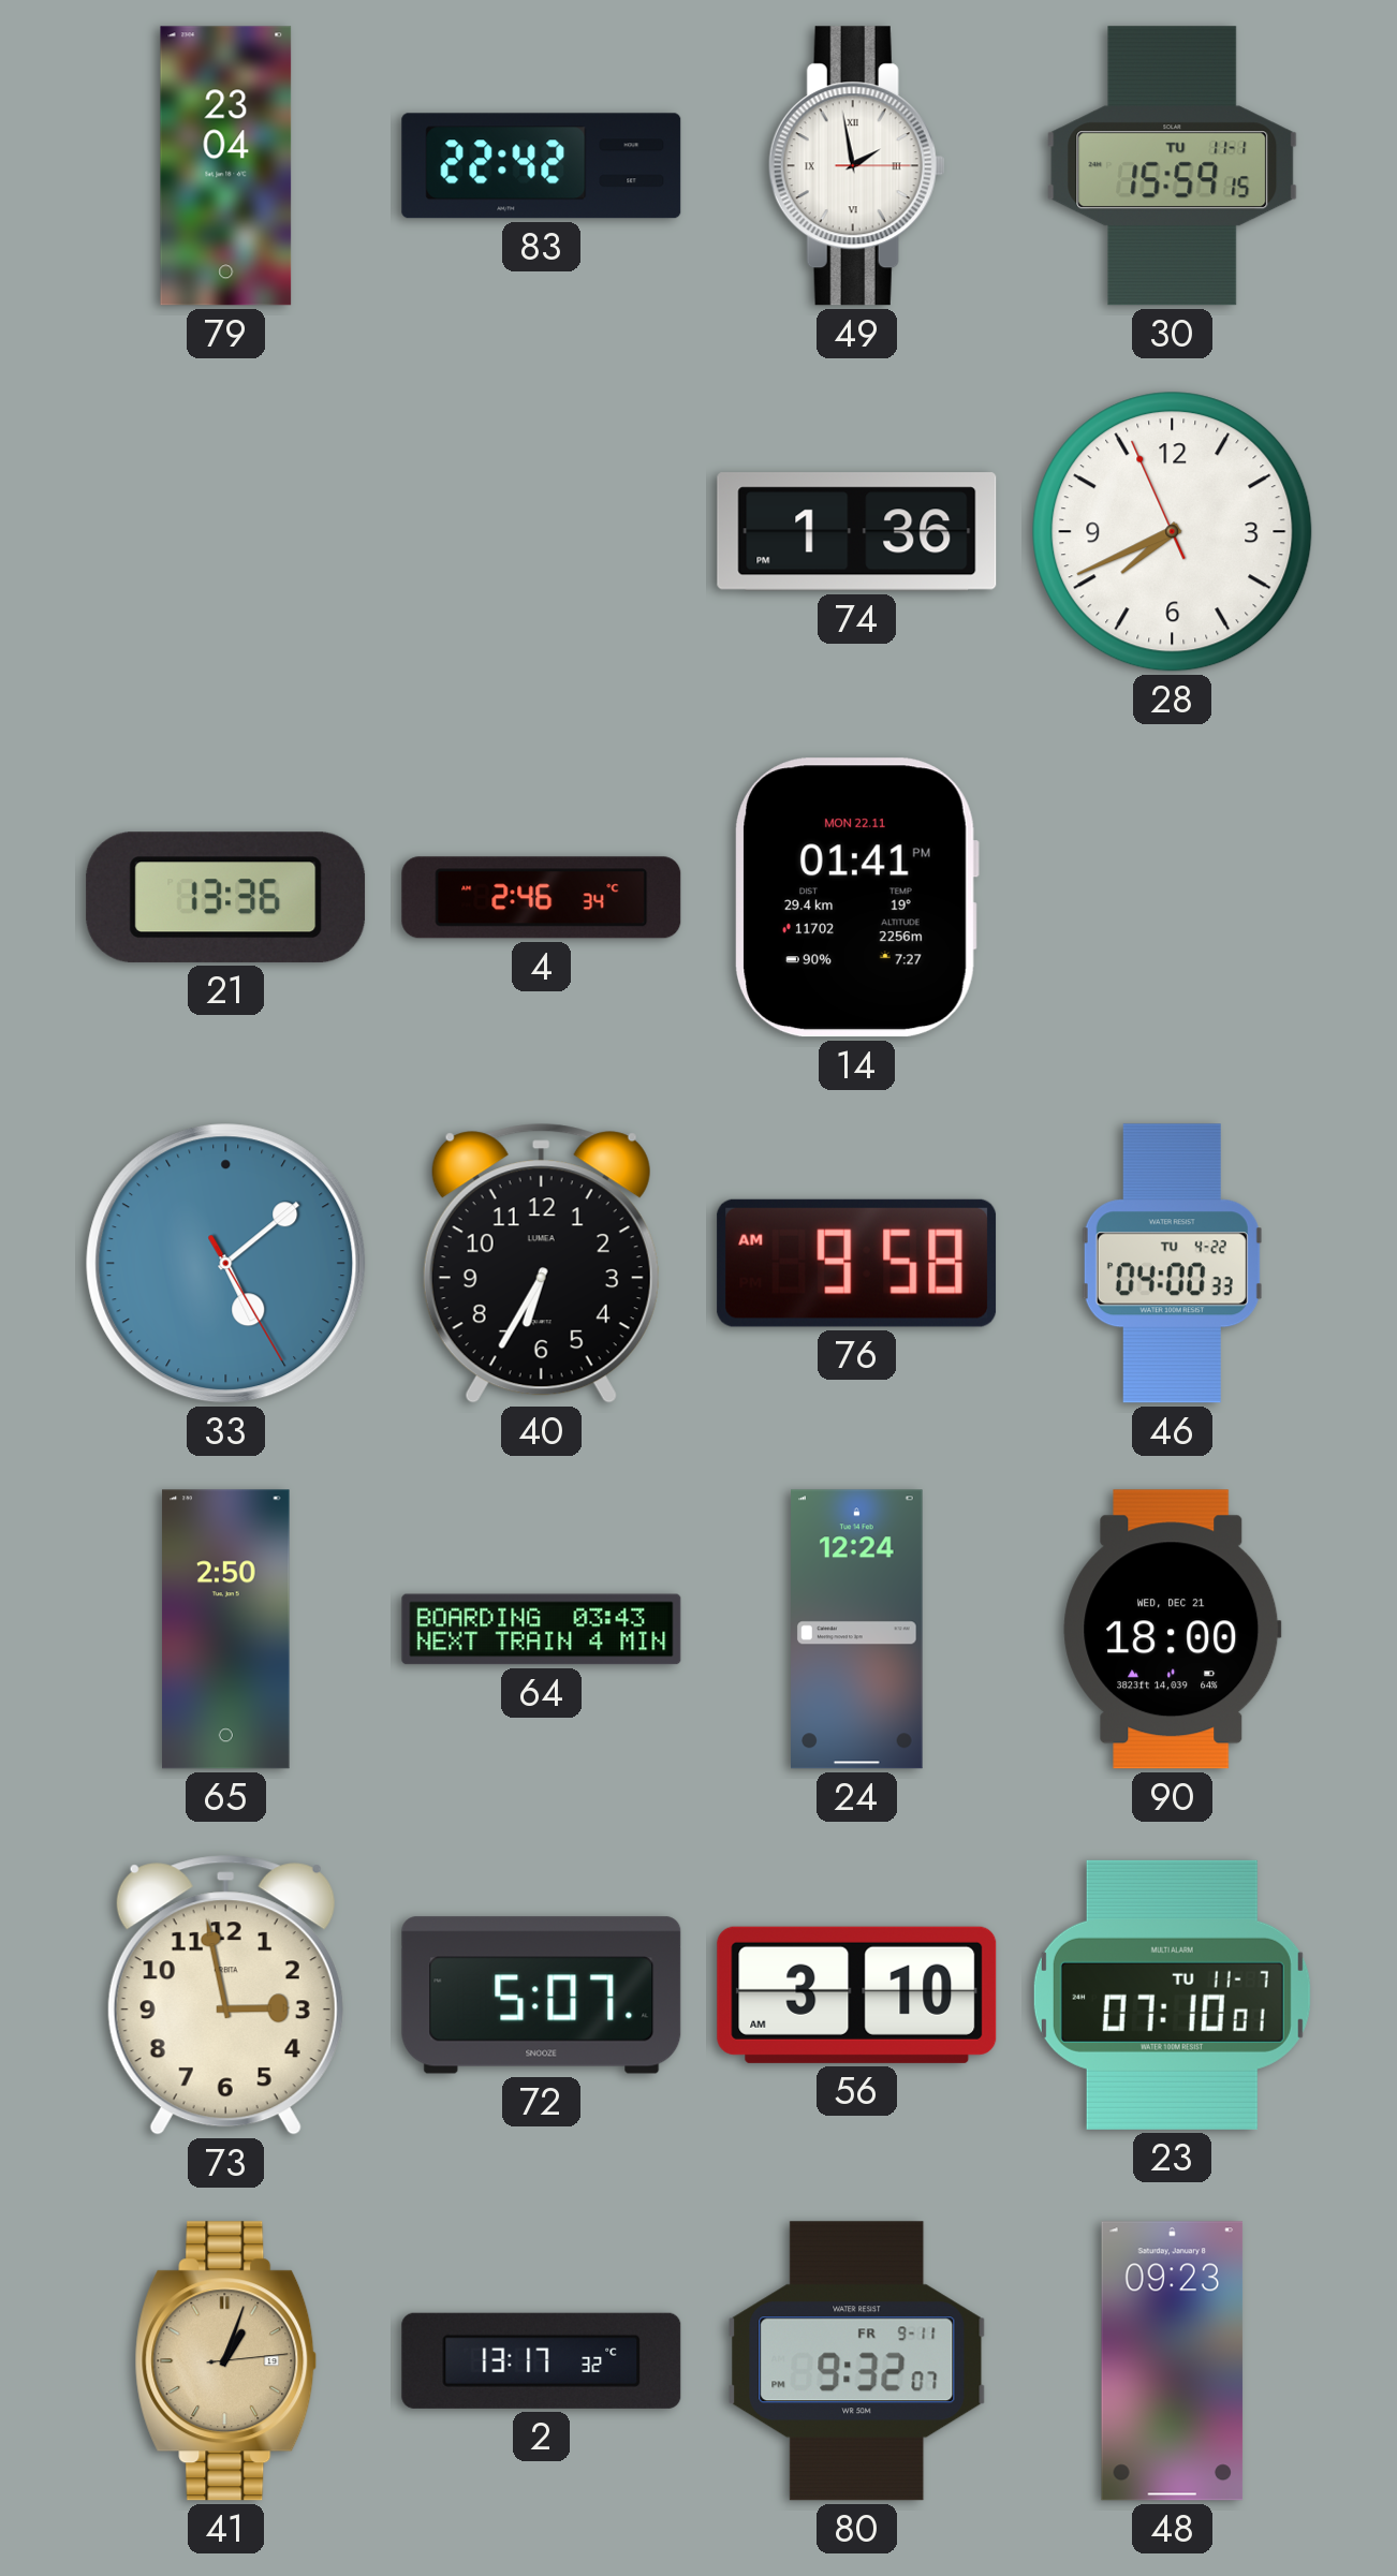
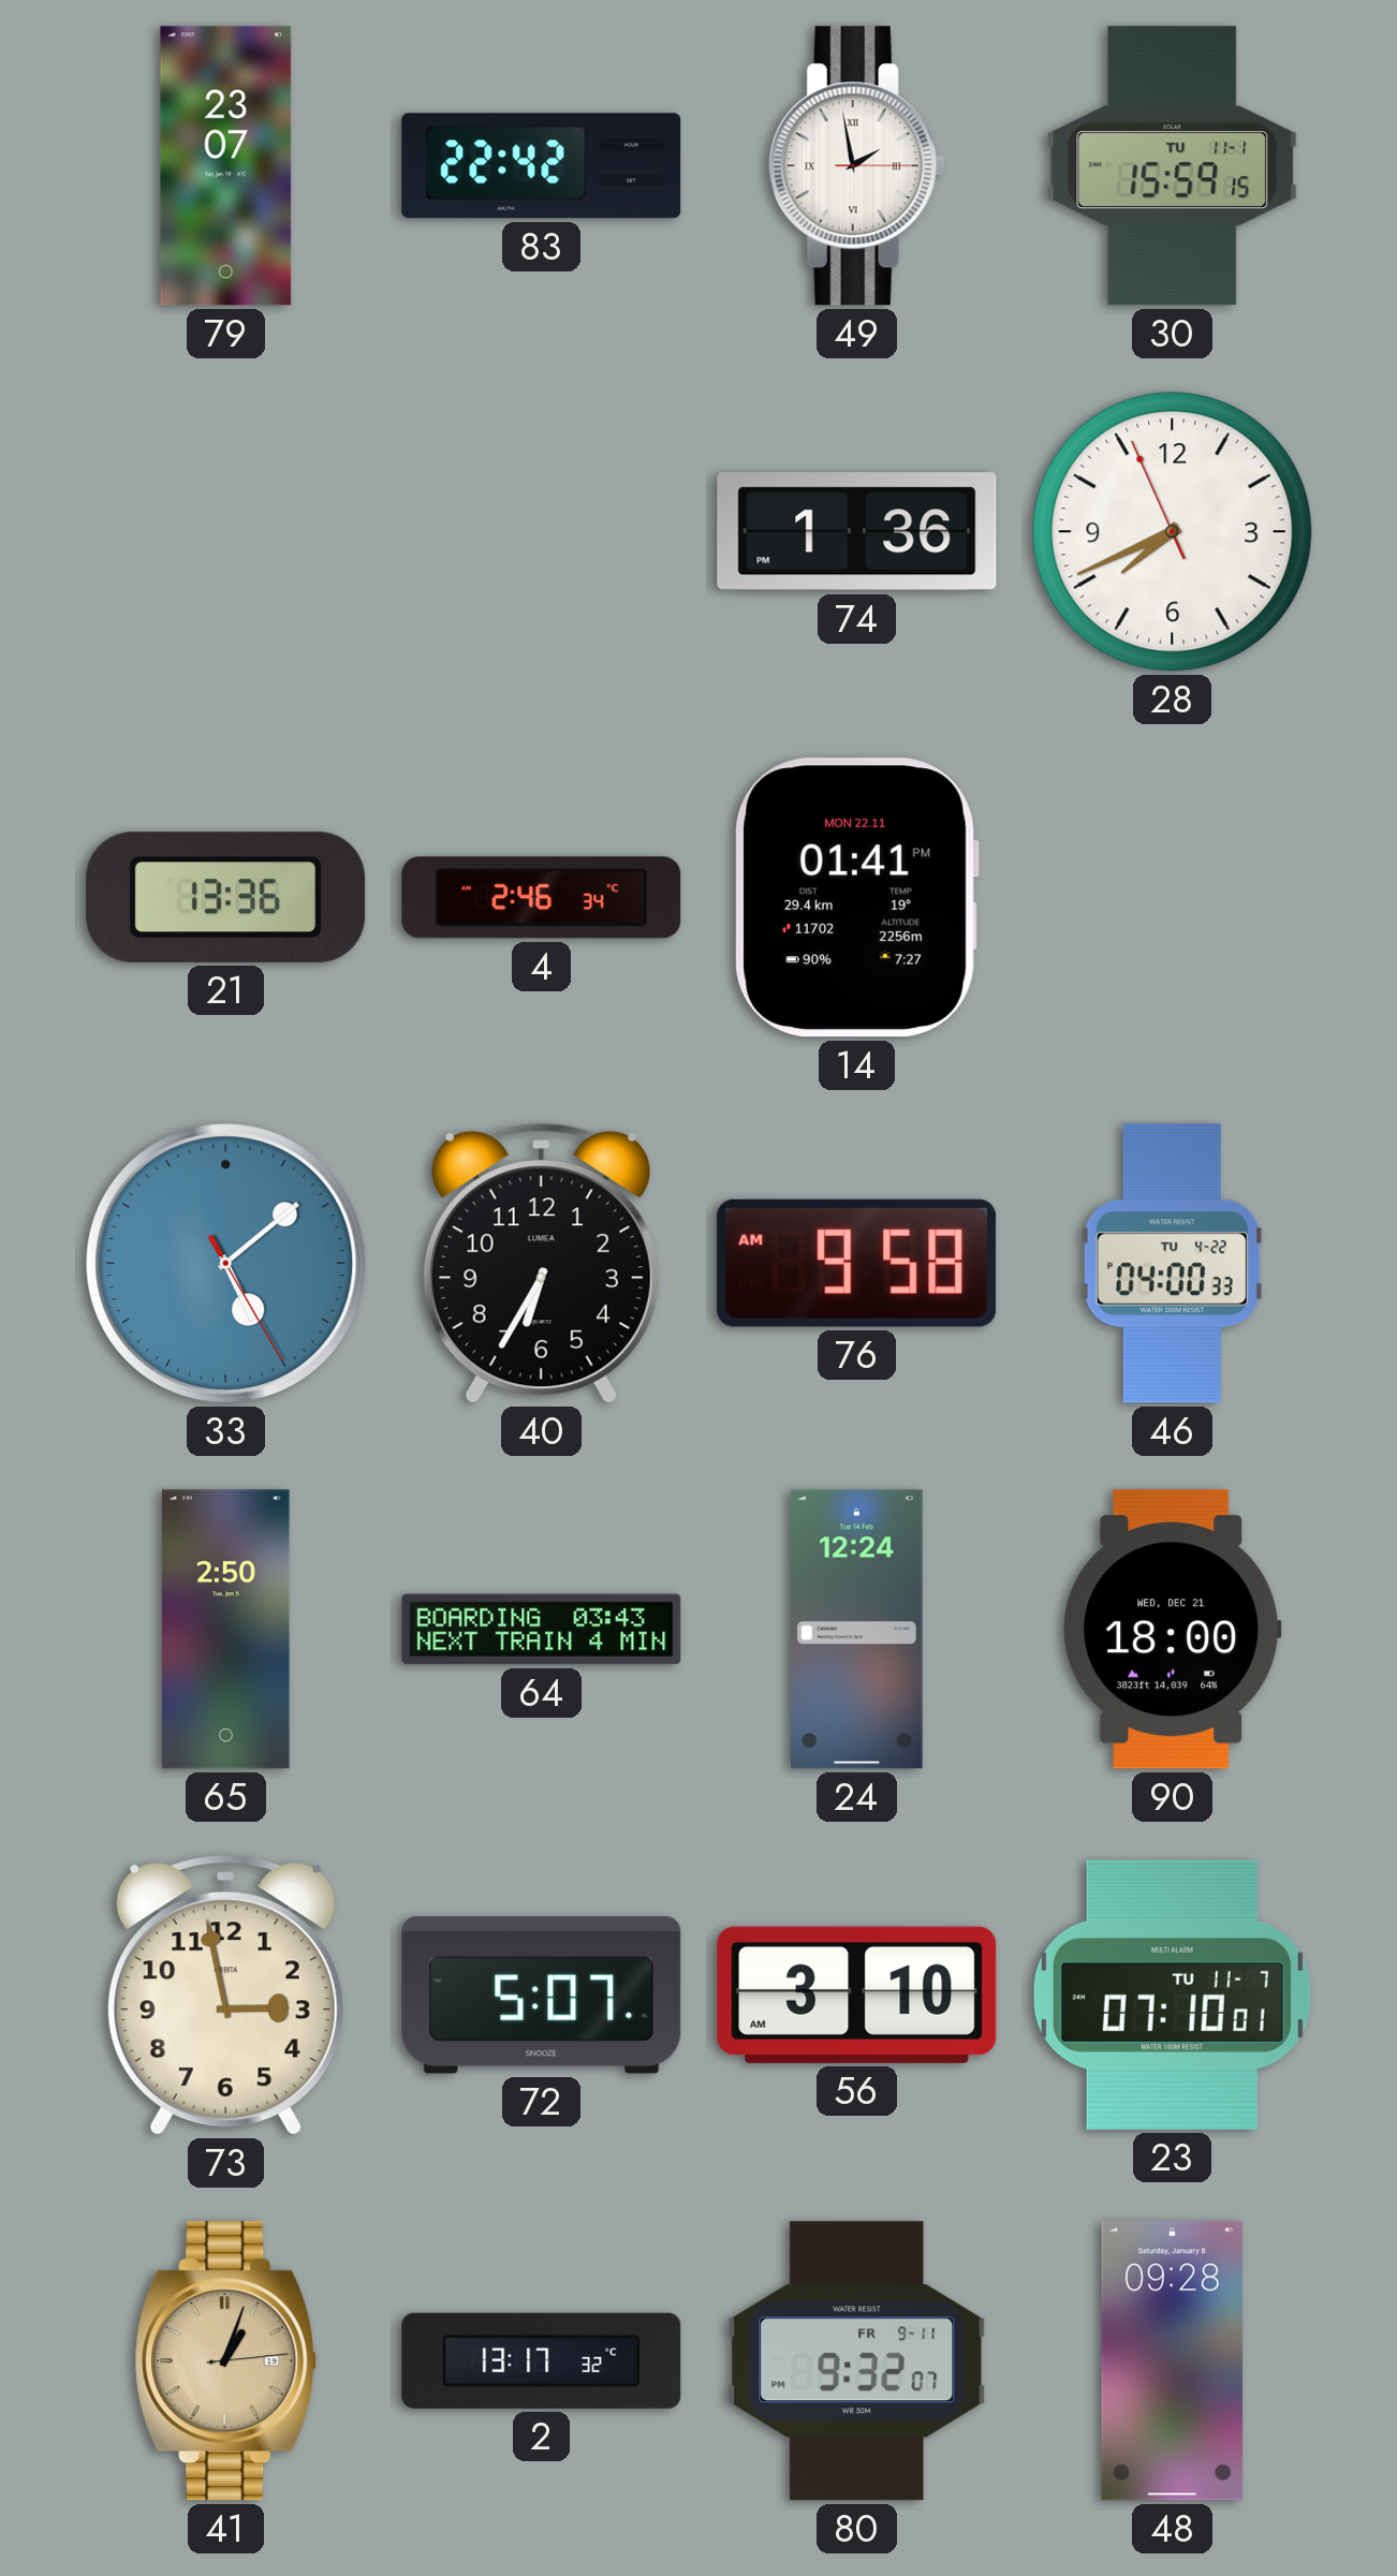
79: 23:04 -> 23:07
48: 09:23 -> 09:28
